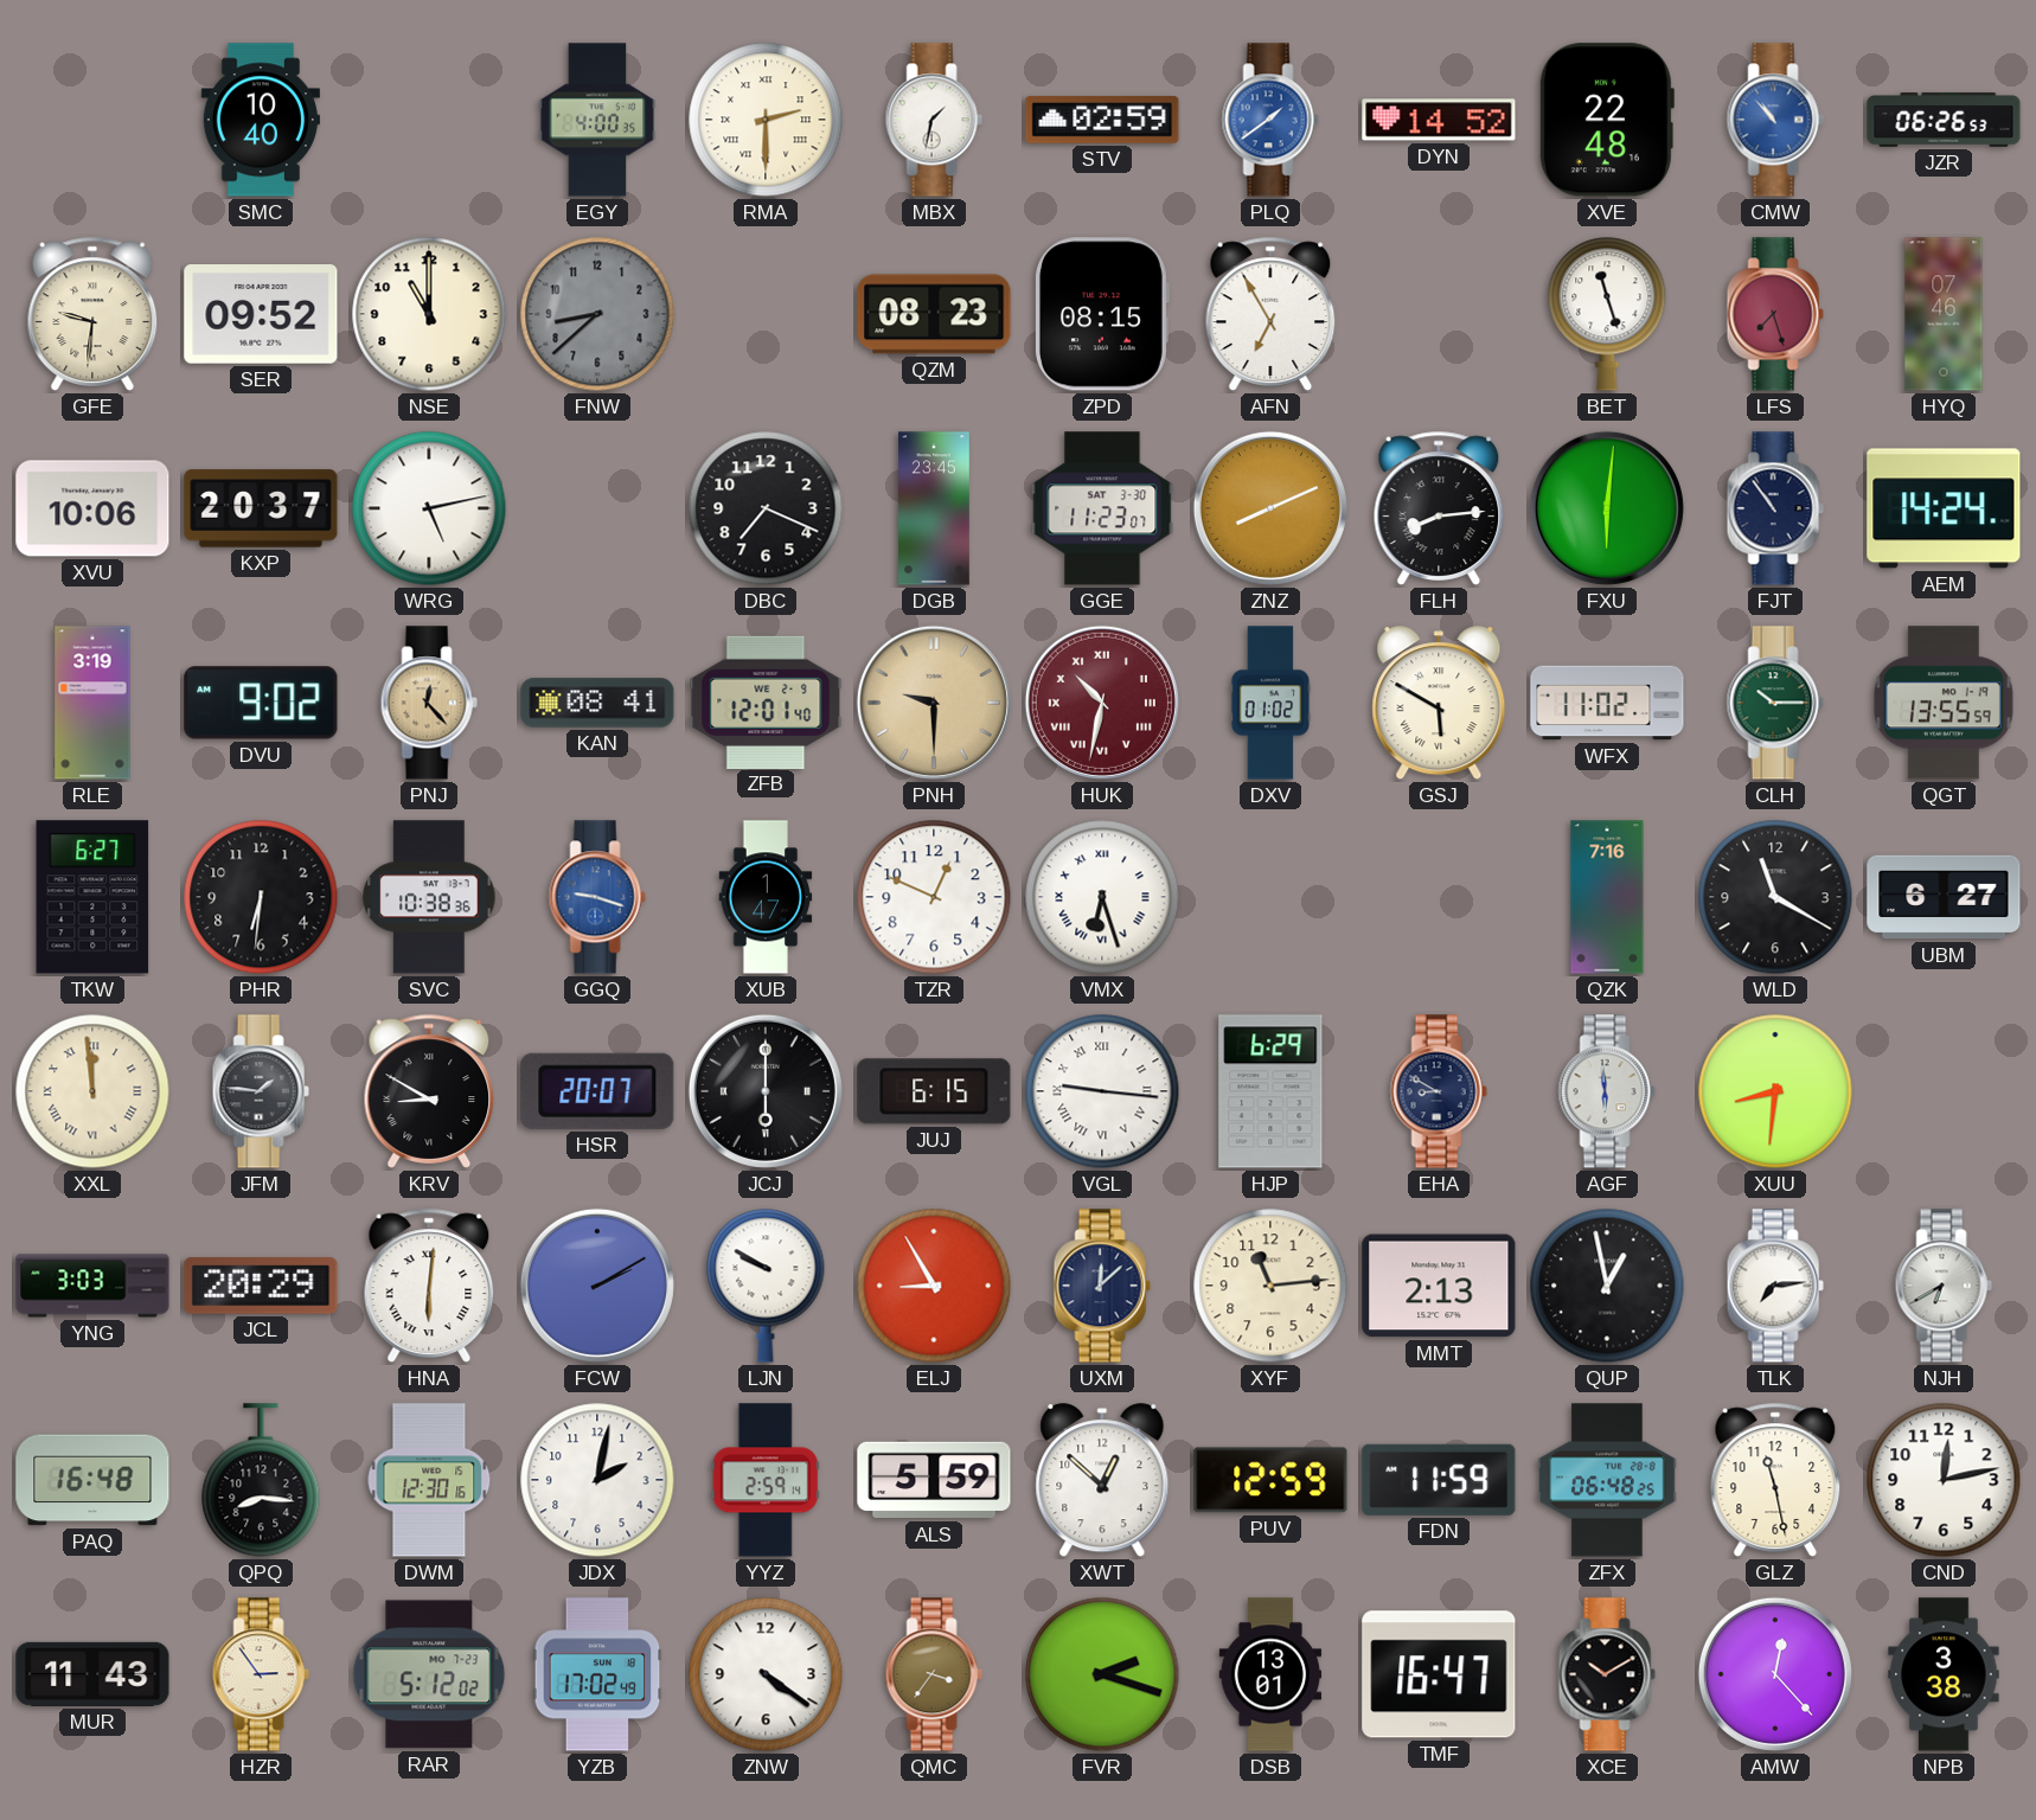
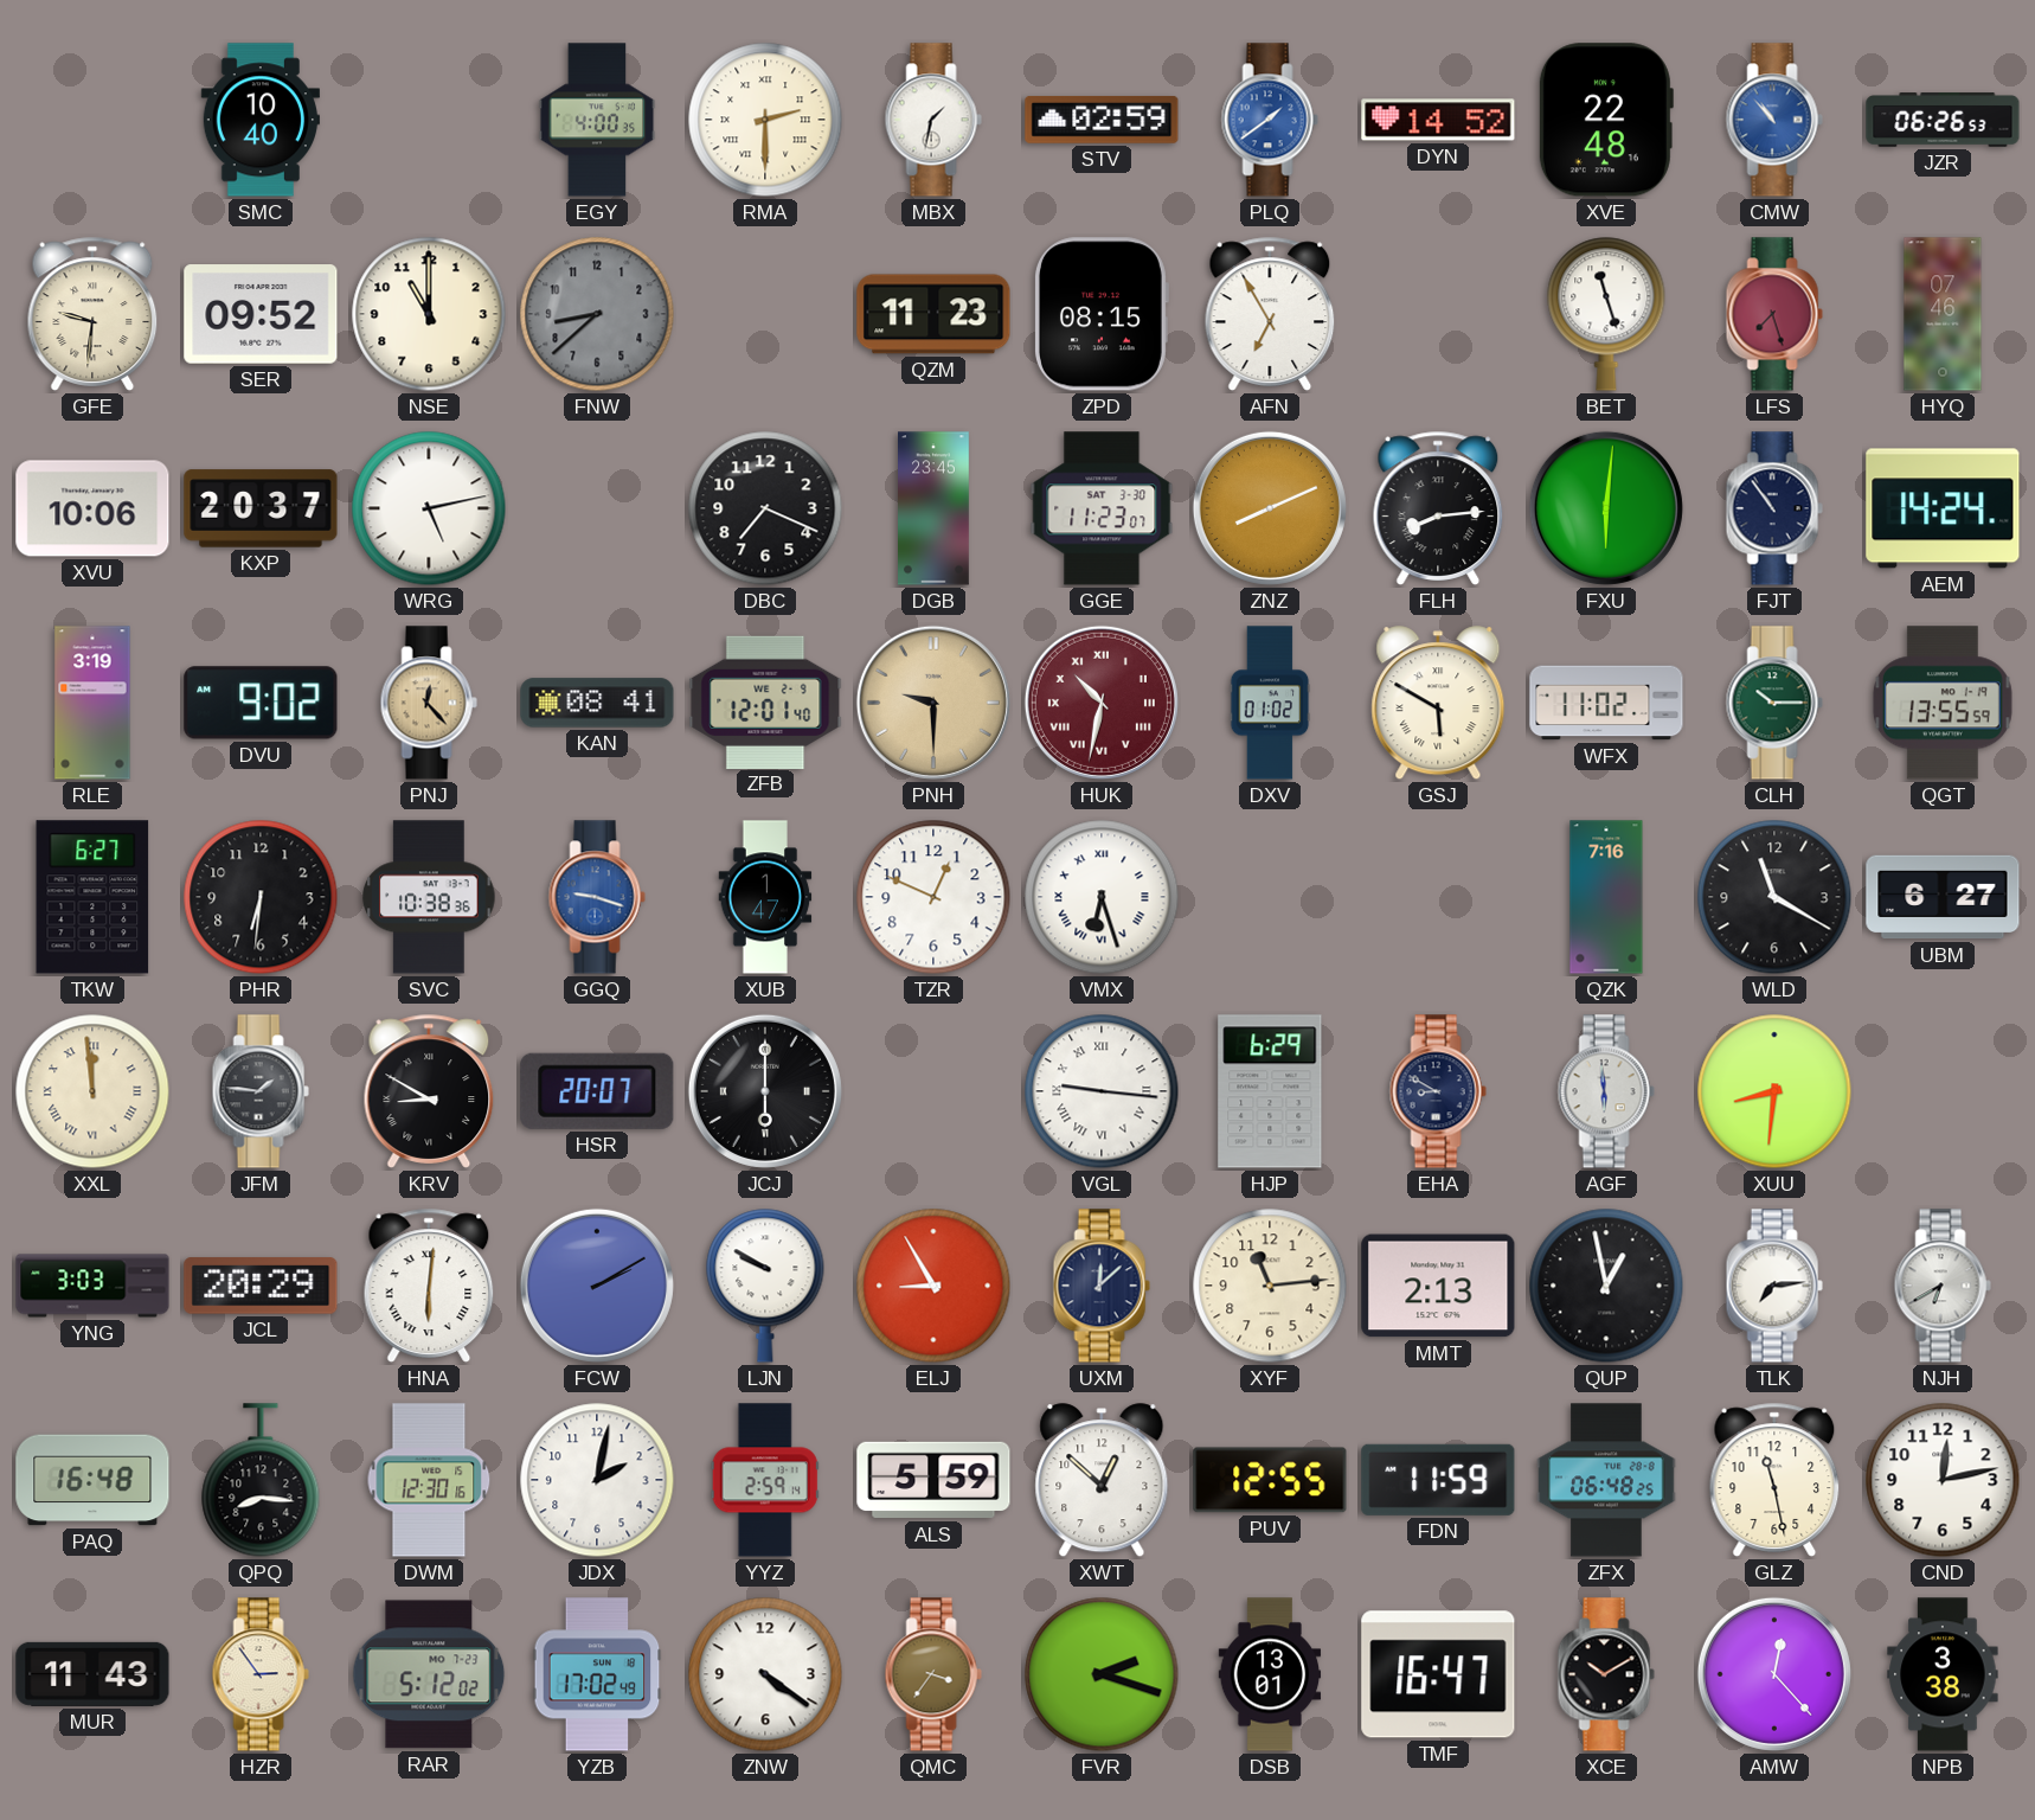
QZM: 08:23 -> 11:23
JUJ: 6:15 -> none
PUV: 12:59 -> 12:55
